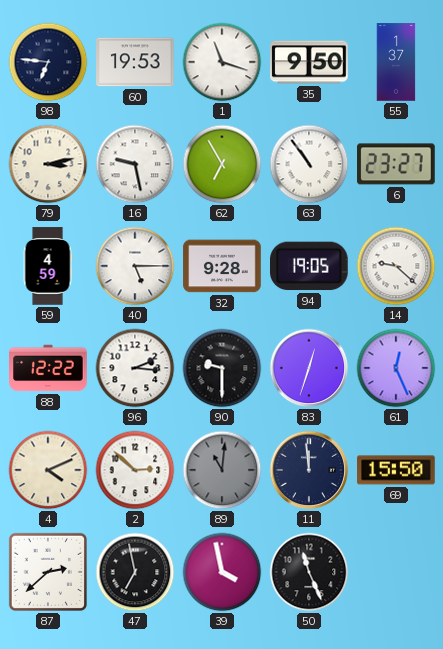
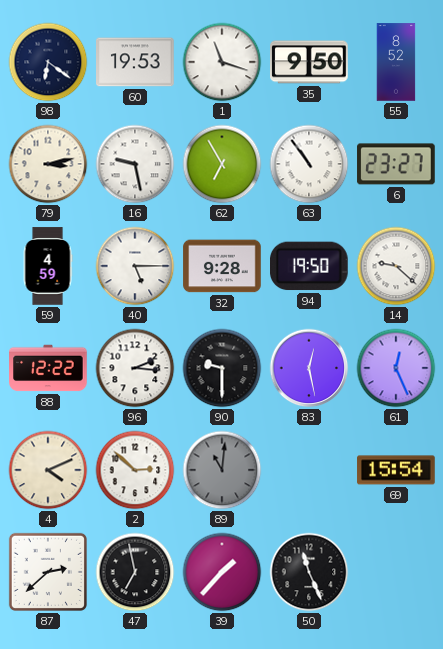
98: 6:46 -> 6:21
55: 1:37 -> 8:52
94: 19:05 -> 19:50
83: 12:33 -> 12:28
11: 11:59 -> none
69: 15:50 -> 15:54
39: 3:58 -> 1:37
